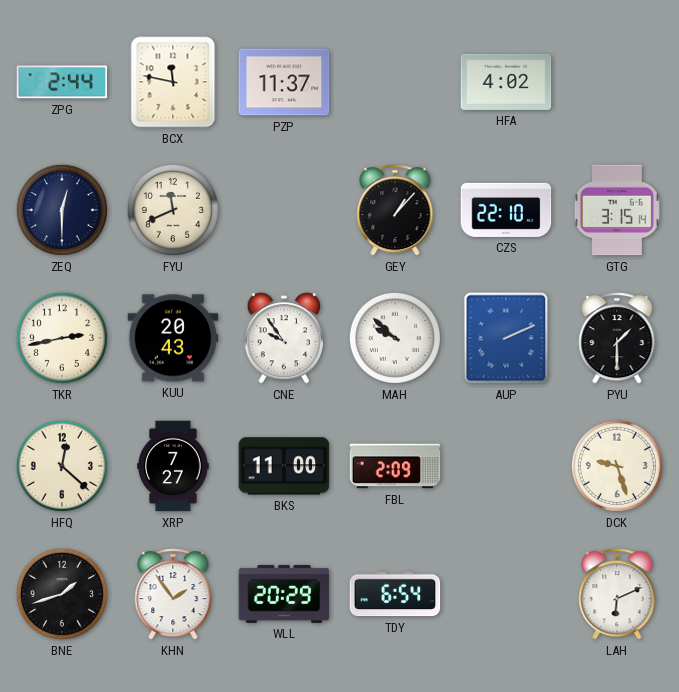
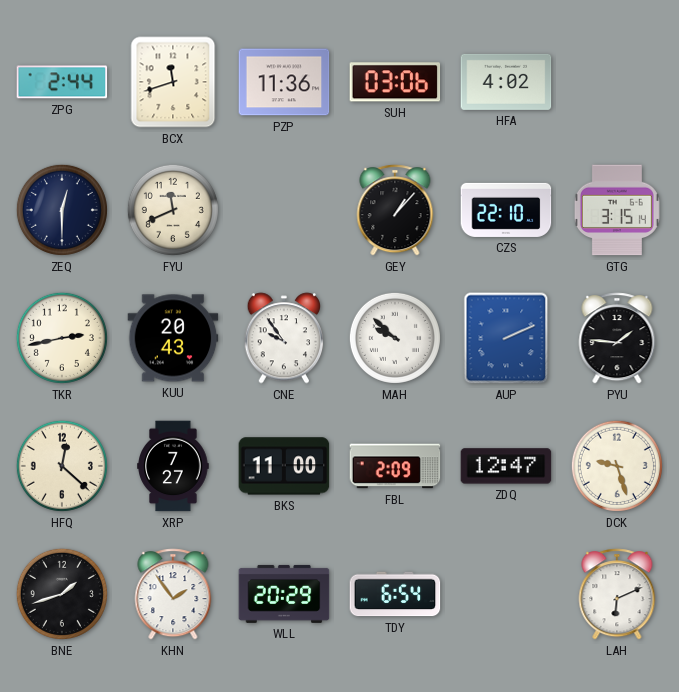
BCX: 11:47 -> 11:42
PZP: 11:37 -> 11:36
SUH: none -> 03:06
PYU: 1:30 -> 1:46
ZDQ: none -> 12:47
